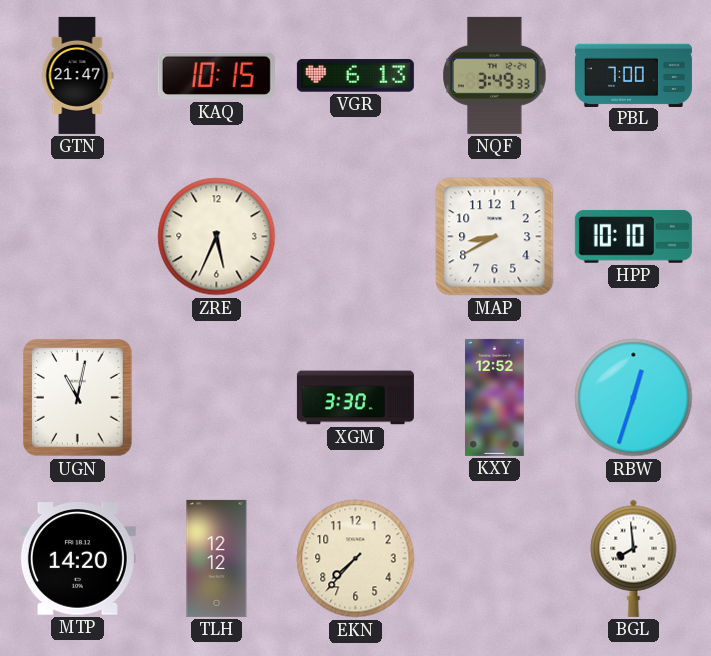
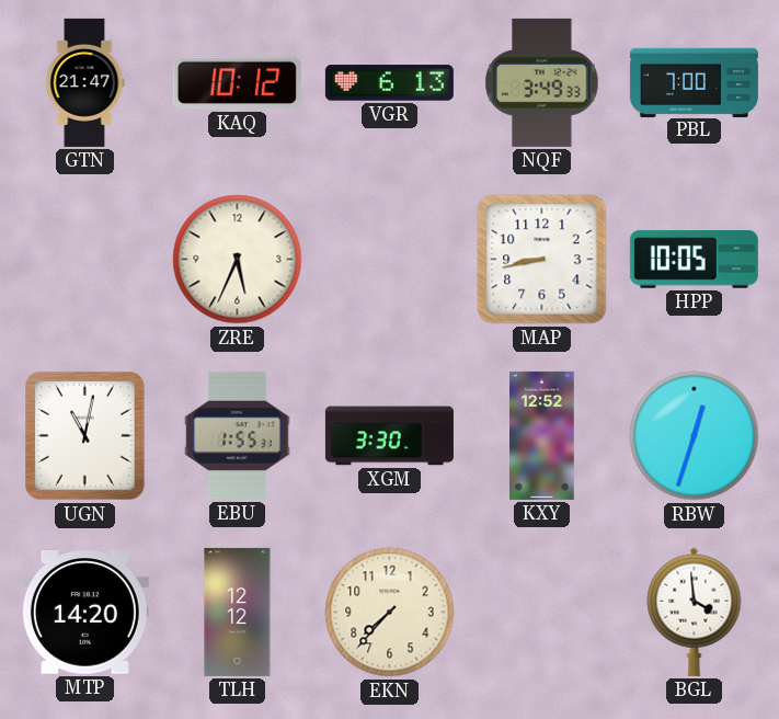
KAQ: 10:15 -> 10:12
MAP: 8:40 -> 8:43
HPP: 10:10 -> 10:05
EBU: none -> 1:55
BGL: 7:59 -> 3:59
